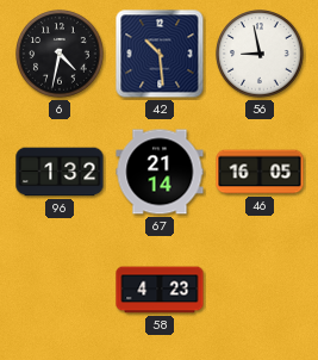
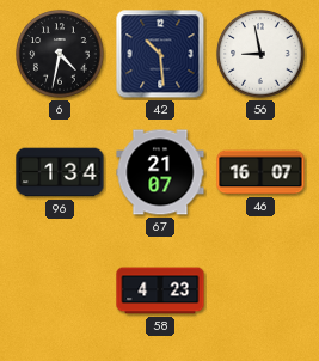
96: 1:32 -> 1:34
67: 21:14 -> 21:07
46: 16:05 -> 16:07
